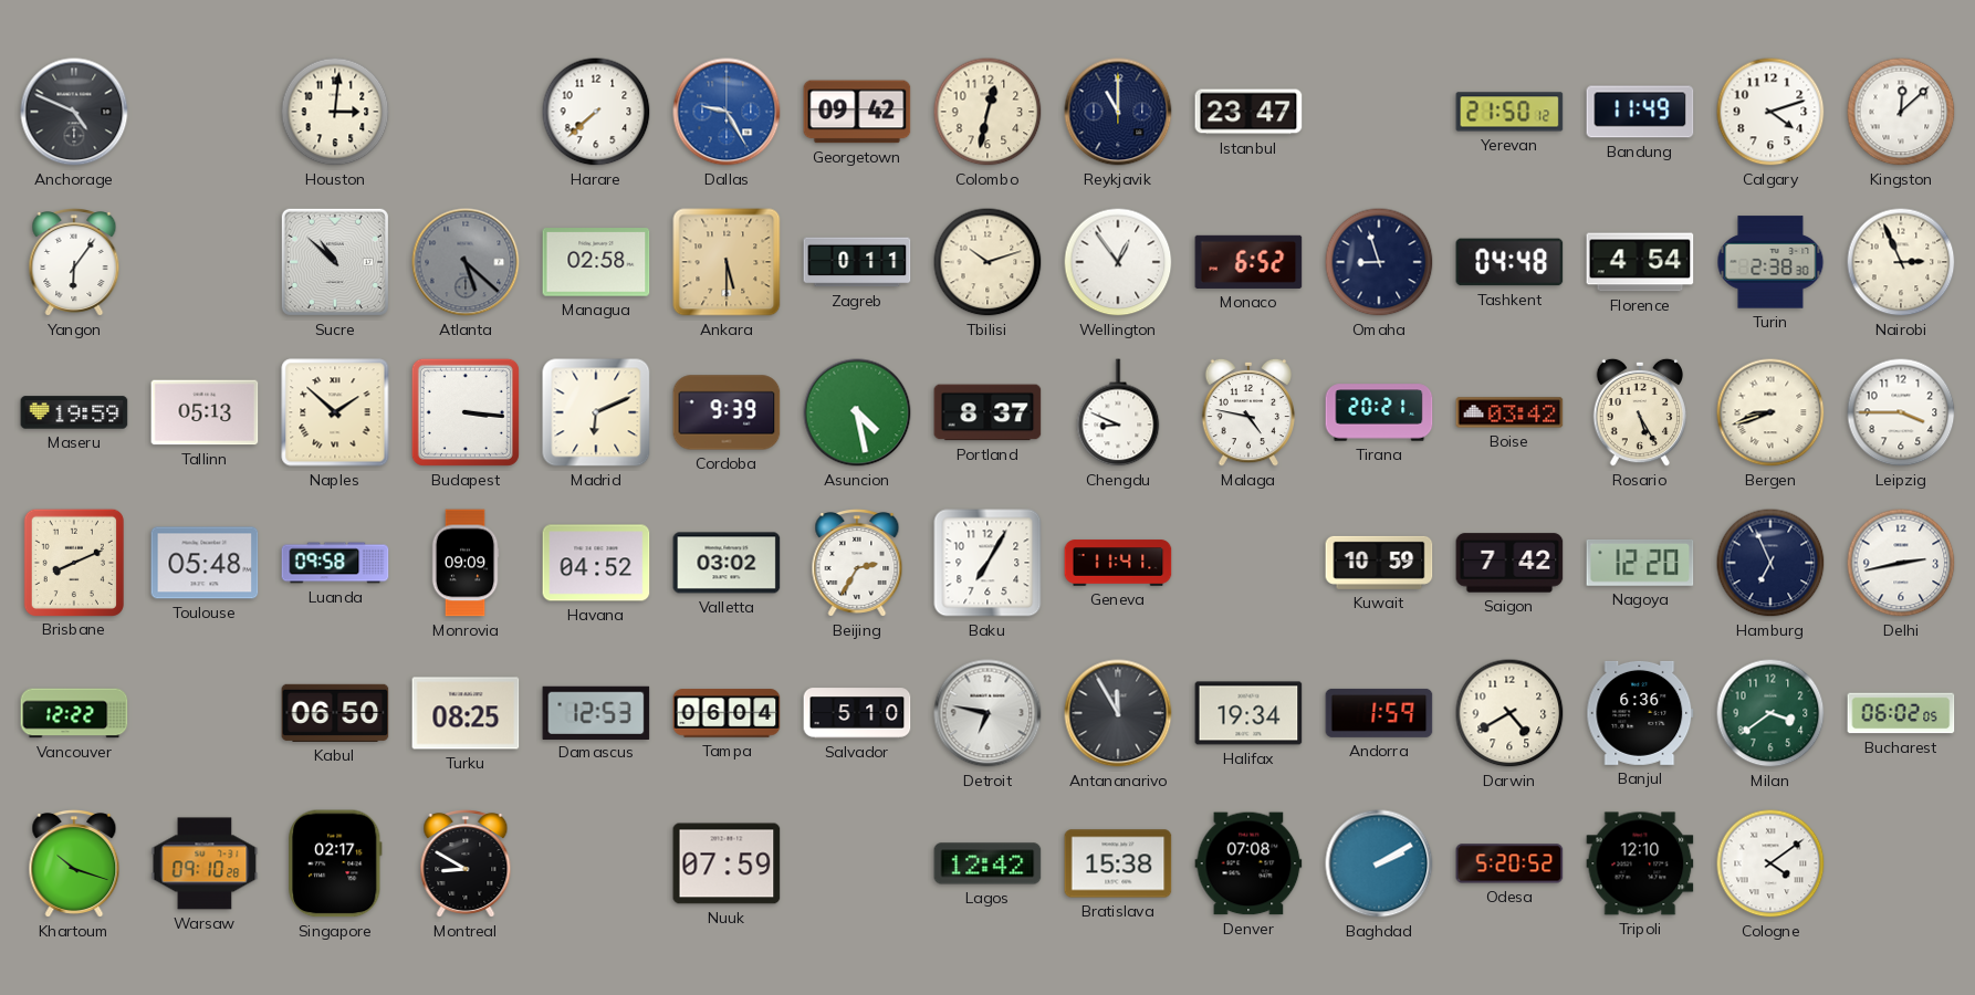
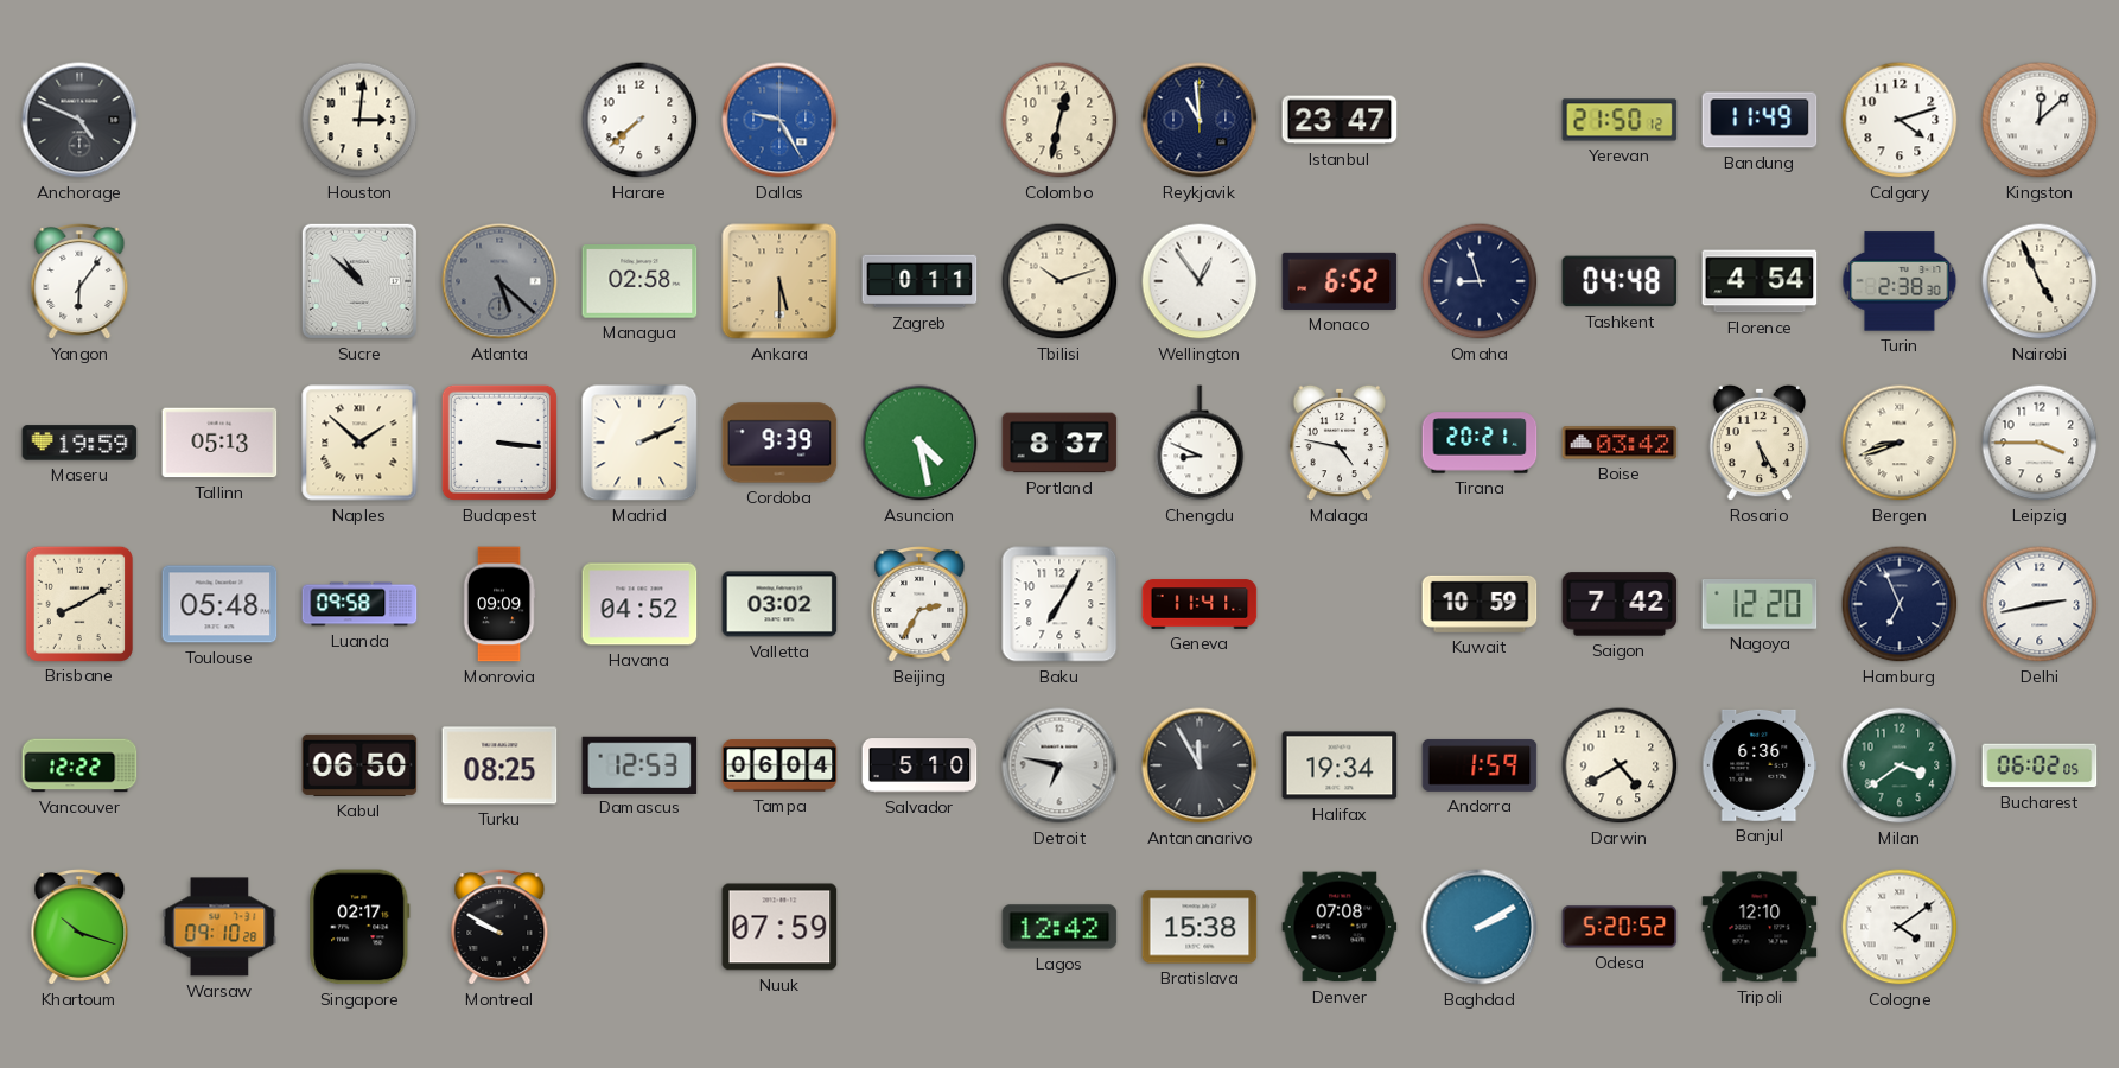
Georgetown: 09:42 -> none
Reykjavik: 11:00 -> 10:59
Nairobi: 2:56 -> 4:56
Madrid: 6:11 -> 2:11
Brisbane: 8:11 -> 8:10
Montreal: 8:50 -> 9:50
